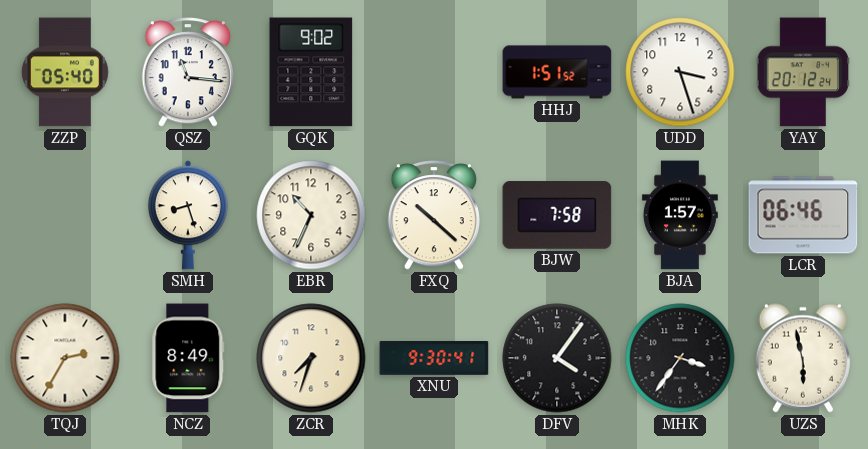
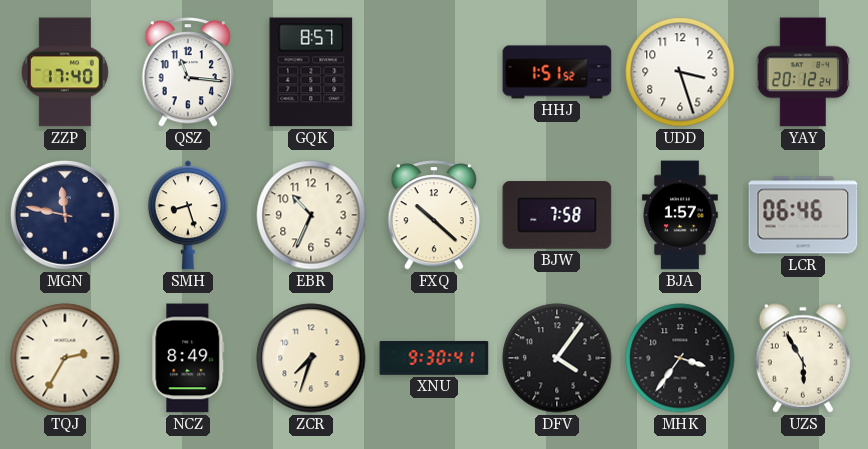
ZZP: 05:40 -> 17:40
GQK: 9:02 -> 8:57
MGN: none -> 11:47
UZS: 5:58 -> 5:55
